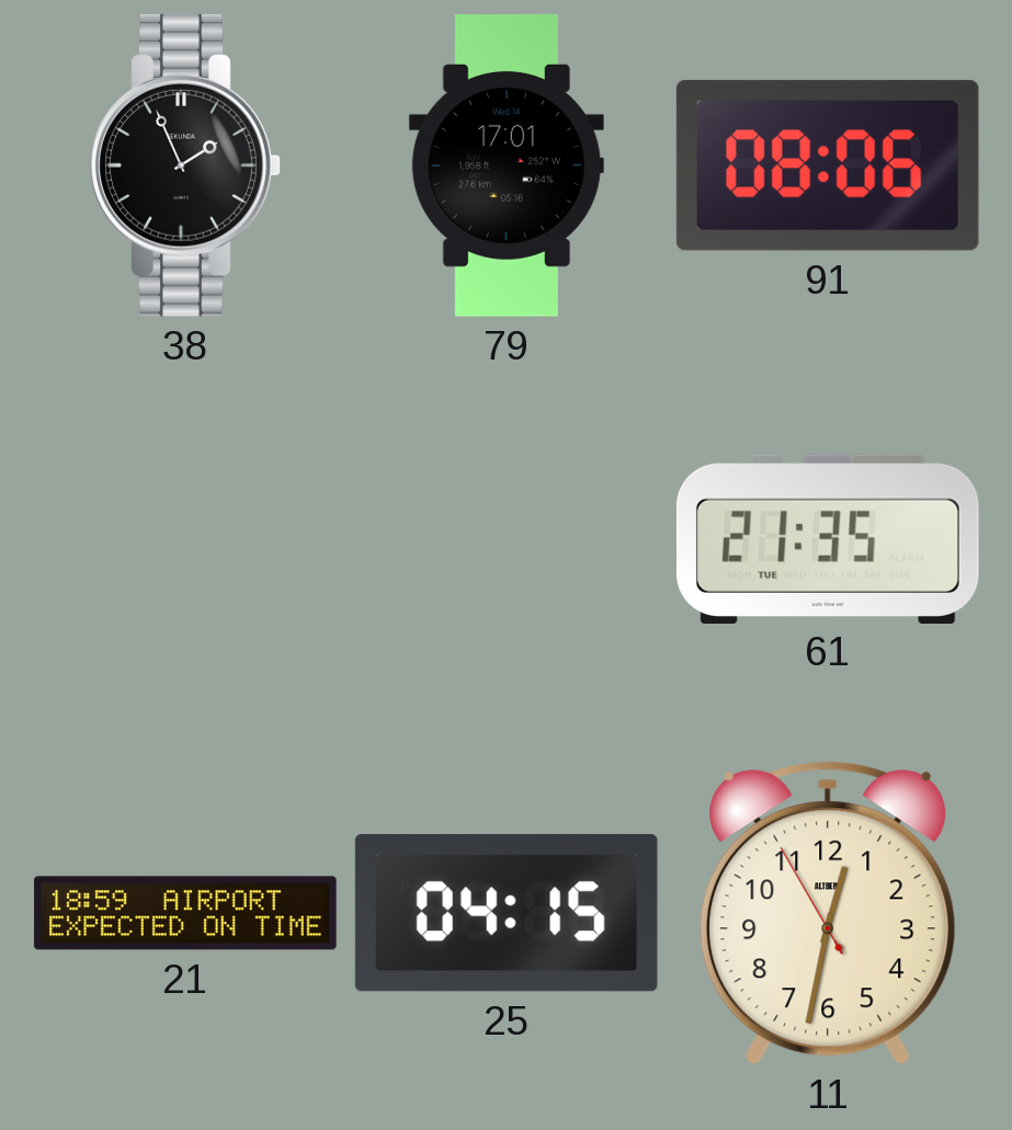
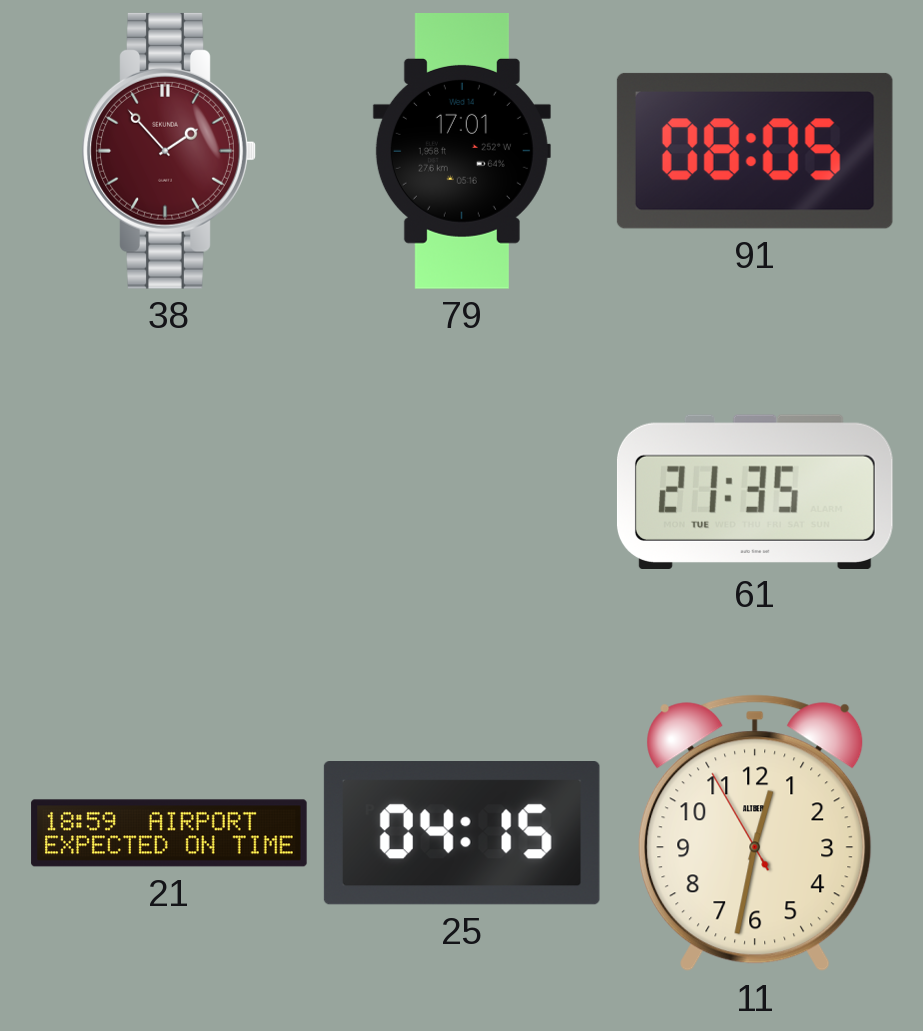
38: 1:56 -> 1:53
38 dial: black -> burgundy
91: 08:06 -> 08:05
